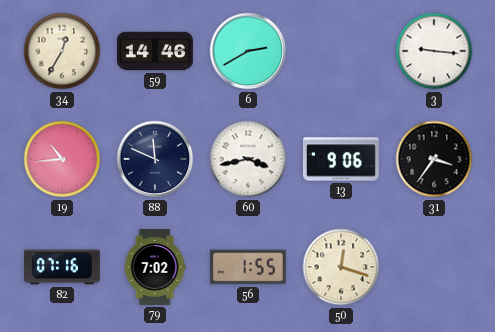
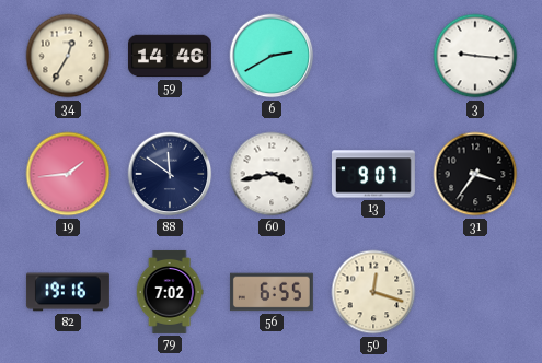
19: 10:44 -> 1:44
88: 11:49 -> 11:51
13: 9:06 -> 9:07
82: 07:16 -> 19:16
56: 1:55 -> 6:55
